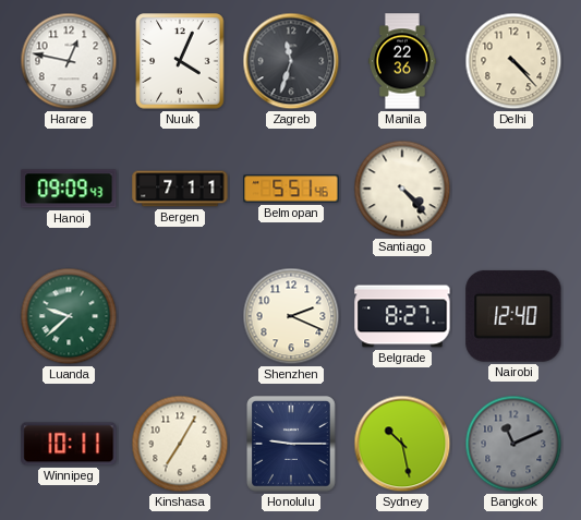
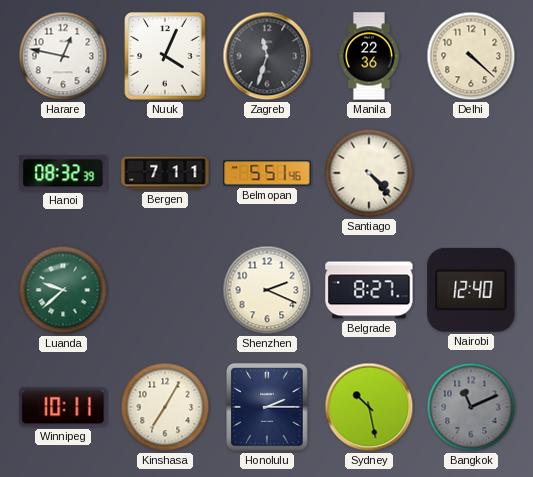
Delhi: 4:23 -> 4:22
Hanoi: 09:09 -> 08:32
Honolulu: 9:15 -> 2:15
